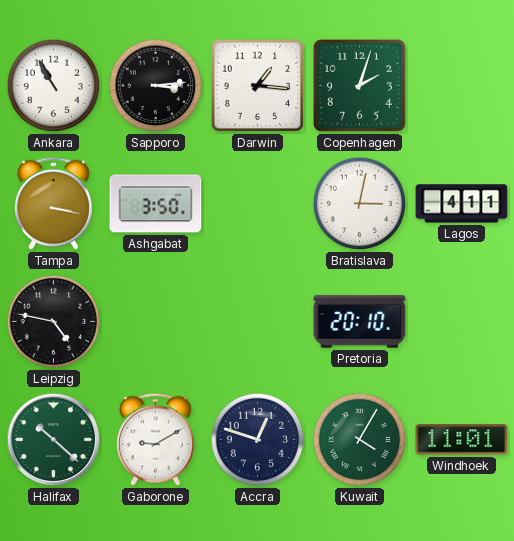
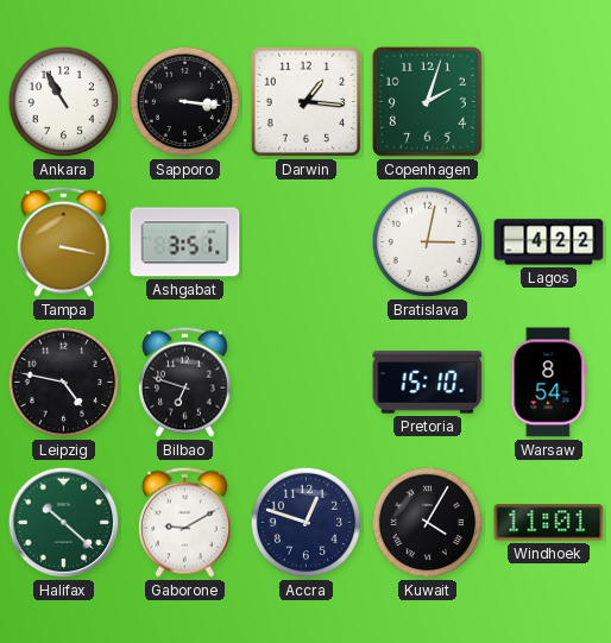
Sapporo: 3:14 -> 3:16
Ashgabat: 3:50 -> 3:51
Lagos: 4:11 -> 4:22
Bilbao: none -> 6:48
Pretoria: 20:10 -> 15:10
Warsaw: none -> 8:54
Kuwait dial: green -> black
